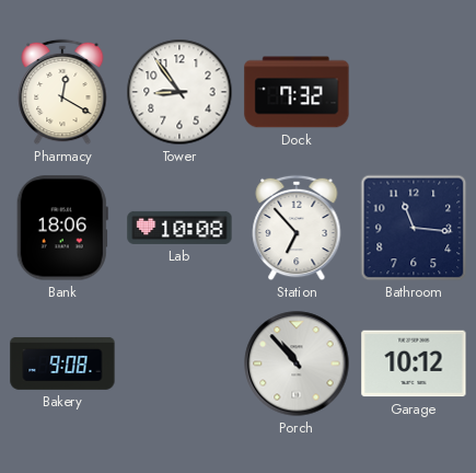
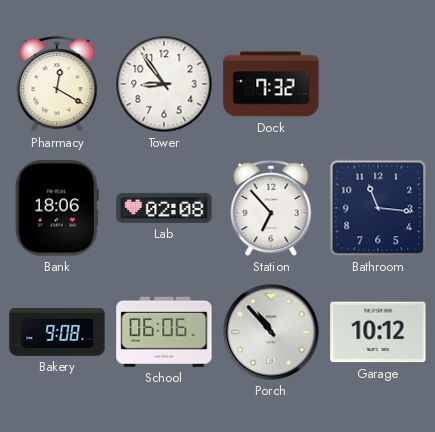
Lab: 10:08 -> 02:08
School: none -> 06:06
